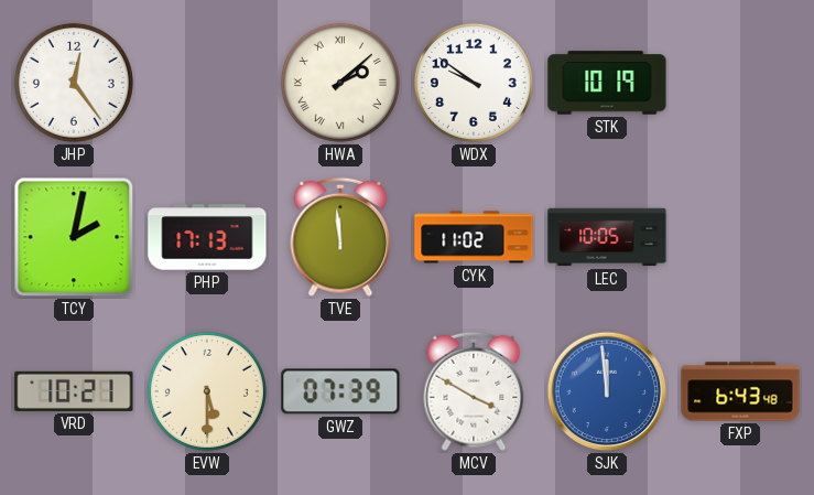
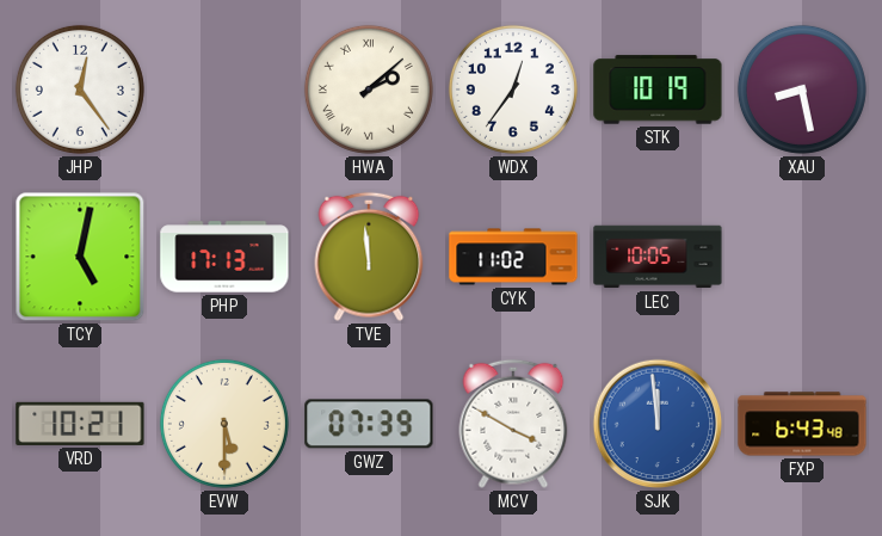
WDX: 9:51 -> 12:36
XAU: none -> 8:28
TCY: 2:02 -> 5:02
